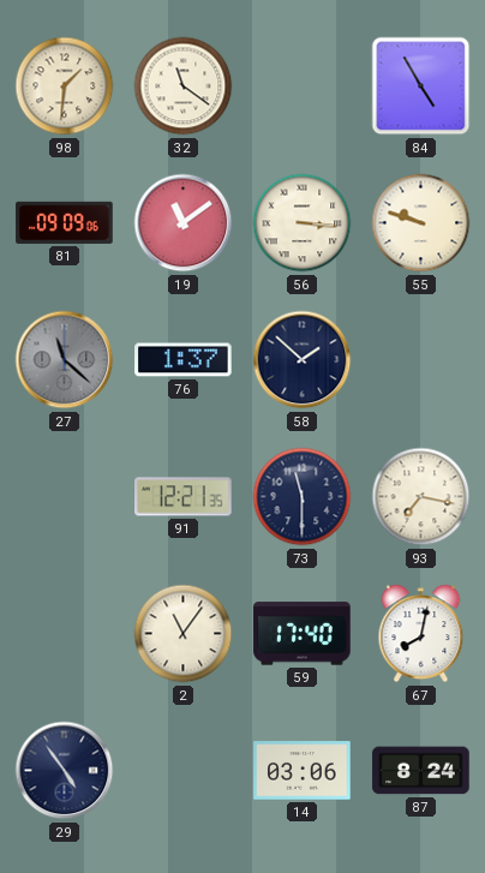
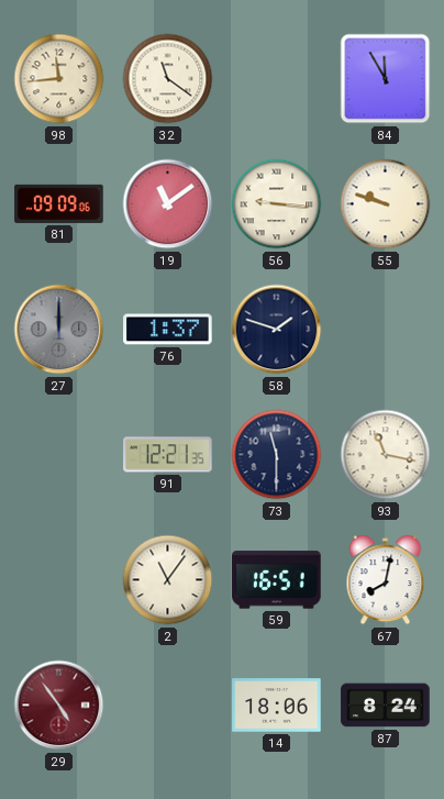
98: 1:31 -> 11:44
84: 4:55 -> 11:55
56: 3:16 -> 9:16
27: 11:22 -> 12:00
58: 1:52 -> 1:48
93: 7:17 -> 11:17
59: 17:40 -> 16:51
29 dial: navy -> burgundy
14: 03:06 -> 18:06
